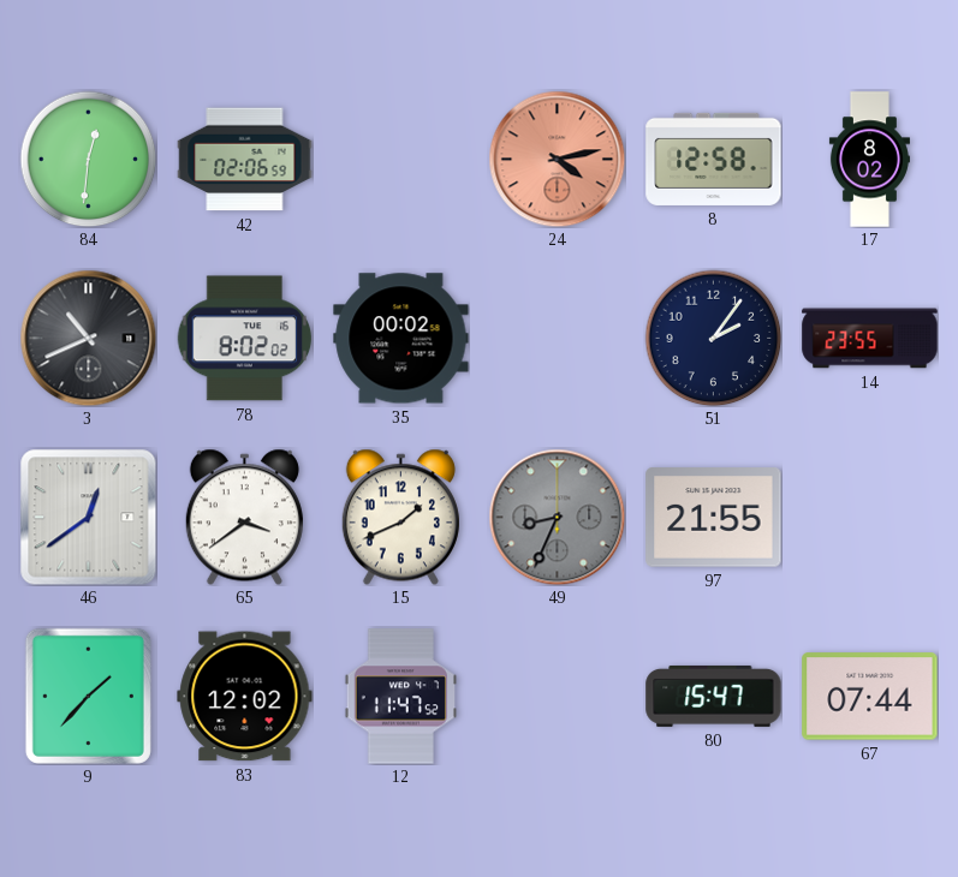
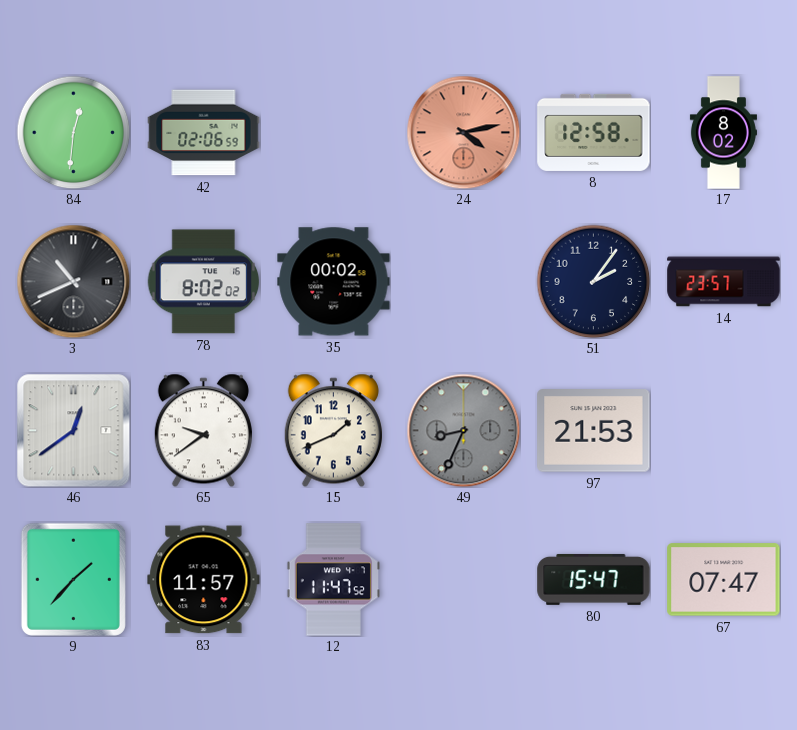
14: 23:55 -> 23:57
65: 3:39 -> 9:39
97: 21:55 -> 21:53
83: 12:02 -> 11:57
67: 07:44 -> 07:47
